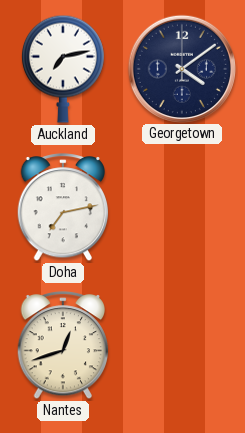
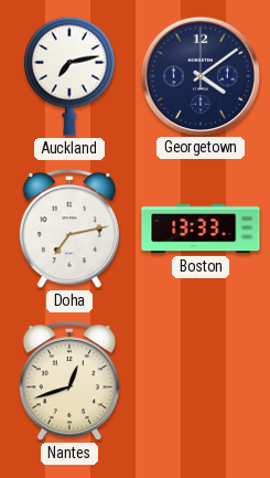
Boston: none -> 13:33
